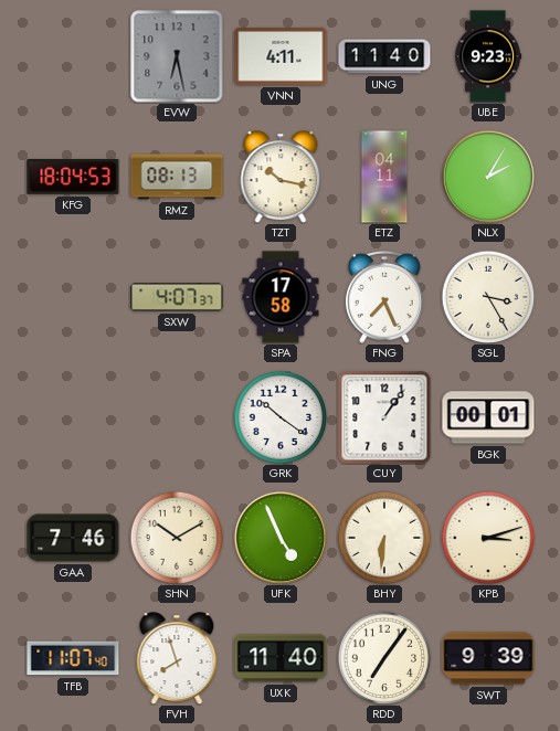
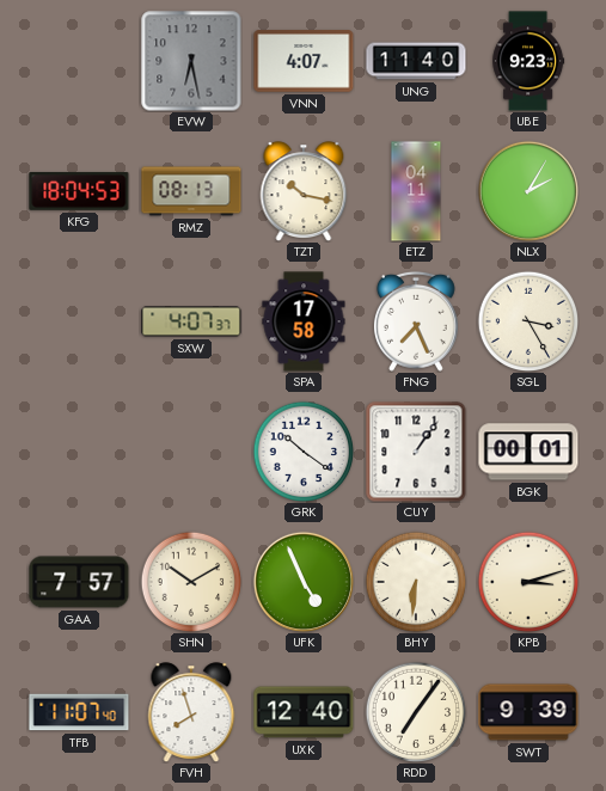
VNN: 4:11 -> 4:07
GAA: 7:46 -> 7:57
UXK: 11:40 -> 12:40
